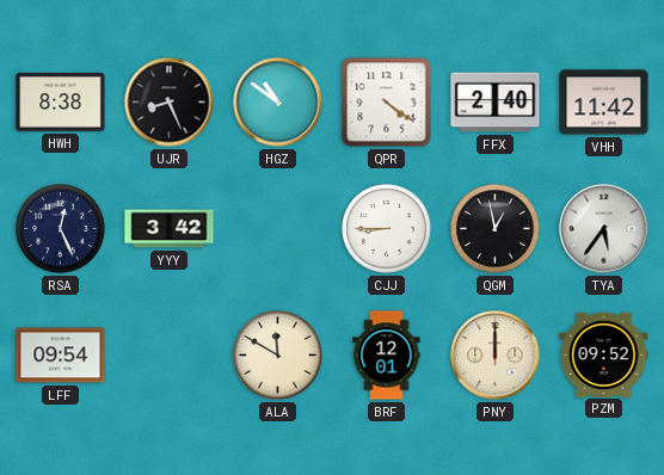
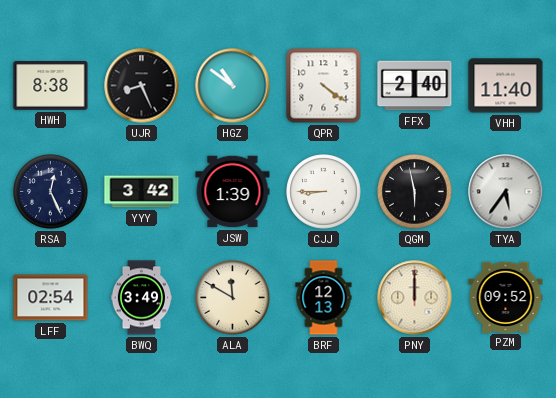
VHH: 11:42 -> 11:40
JSW: none -> 1:39
QGM: 12:58 -> 5:58
LFF: 09:54 -> 02:54
BWQ: none -> 3:49
BRF: 12:01 -> 12:13
